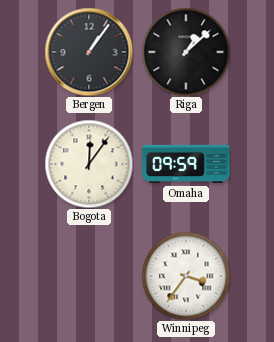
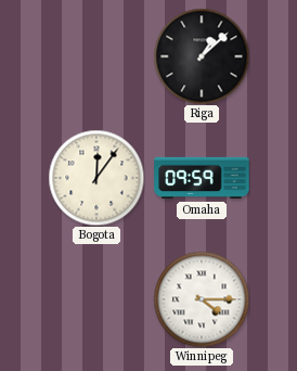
Bergen: 1:06 -> none
Winnipeg: 3:36 -> 4:15
